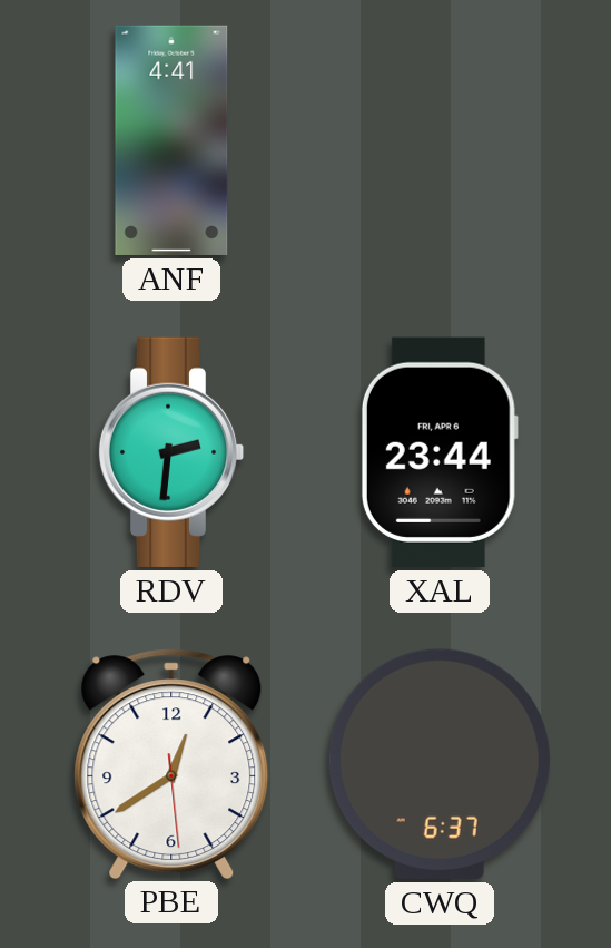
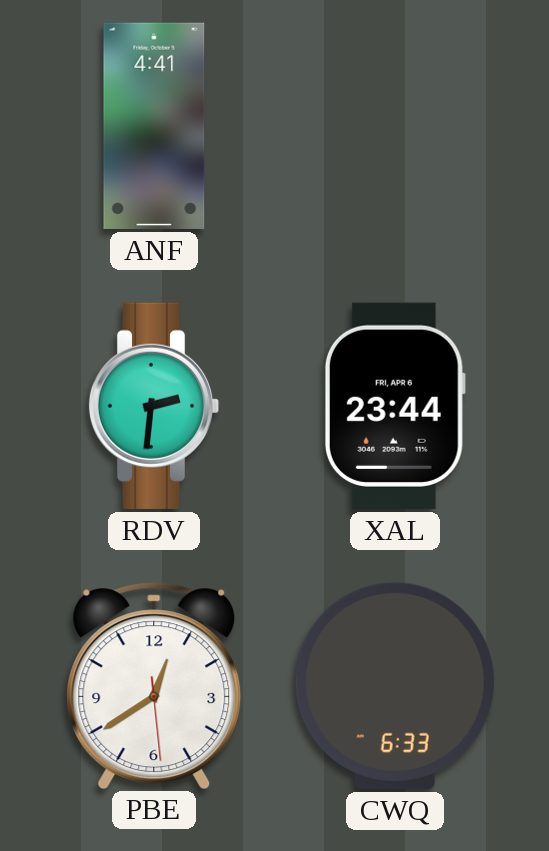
CWQ: 6:37 -> 6:33
